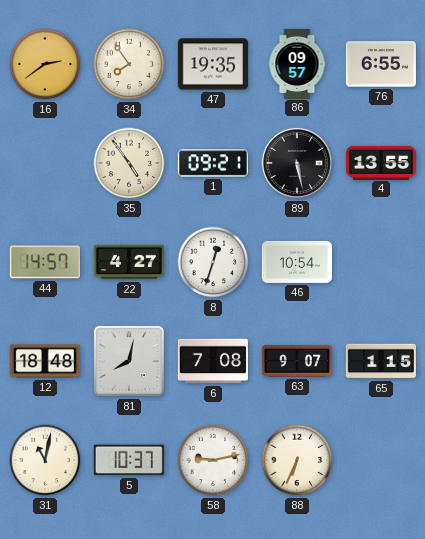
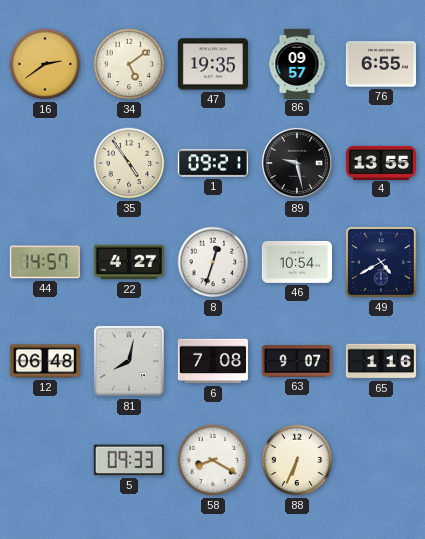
34: 7:54 -> 5:09
89: 5:28 -> 9:28
49: none -> 4:40
12: 18:48 -> 06:48
65: 1:15 -> 1:16
31: 11:02 -> none
5: 10:37 -> 09:33
58: 9:13 -> 8:20
